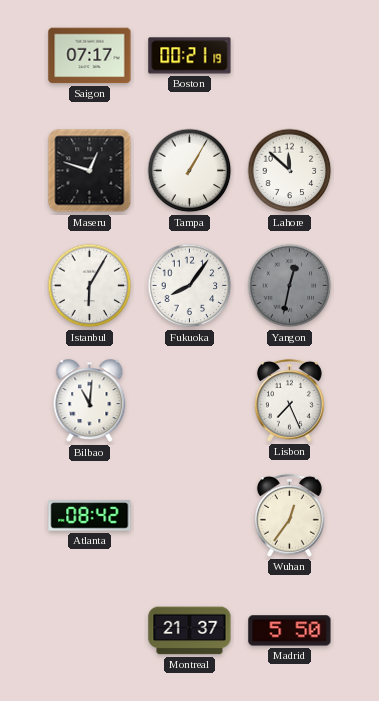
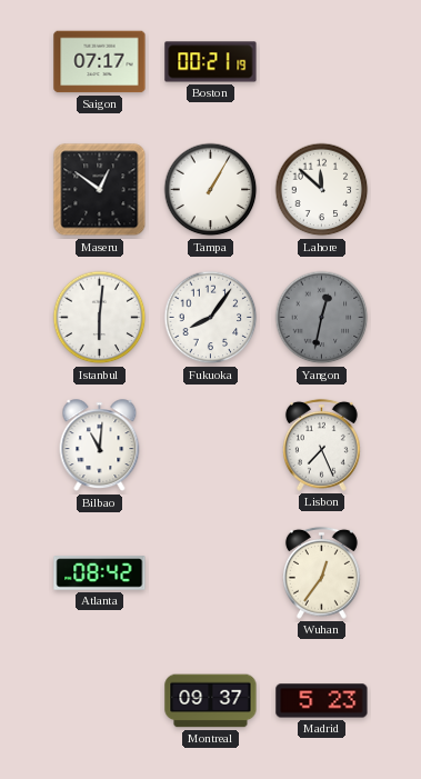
Maseru: 12:48 -> 12:51
Istanbul: 6:05 -> 6:01
Montreal: 21:37 -> 09:37
Madrid: 5:50 -> 5:23
